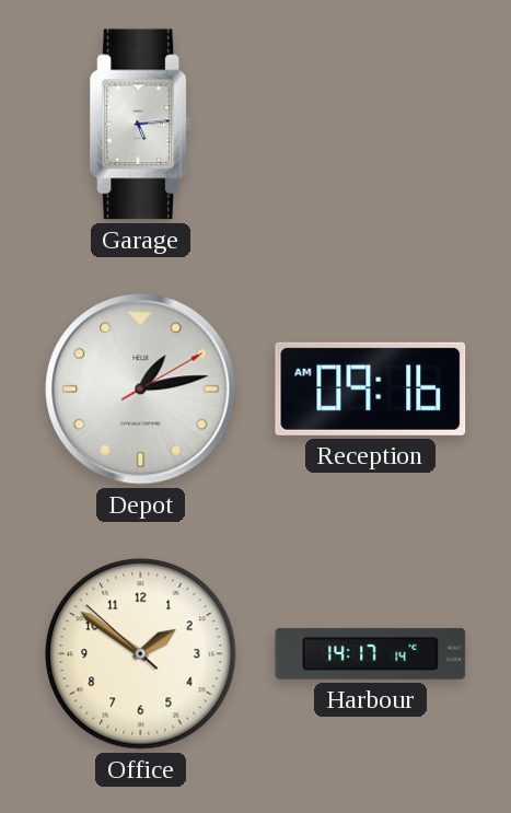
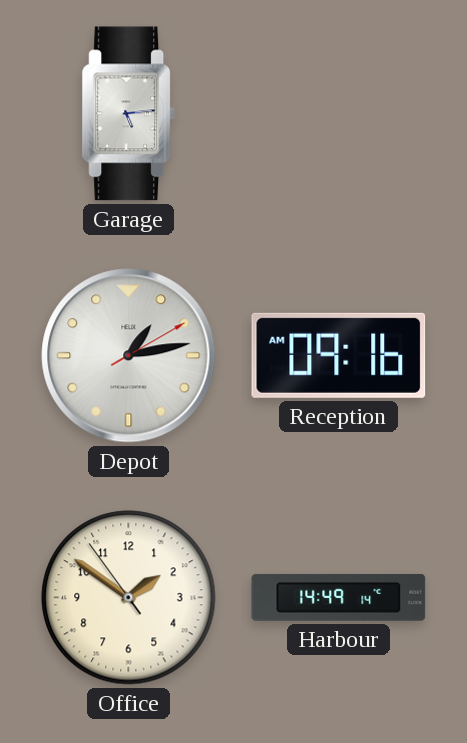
Office: 1:50:52 -> 1:50:54
Harbour: 14:17 -> 14:49
